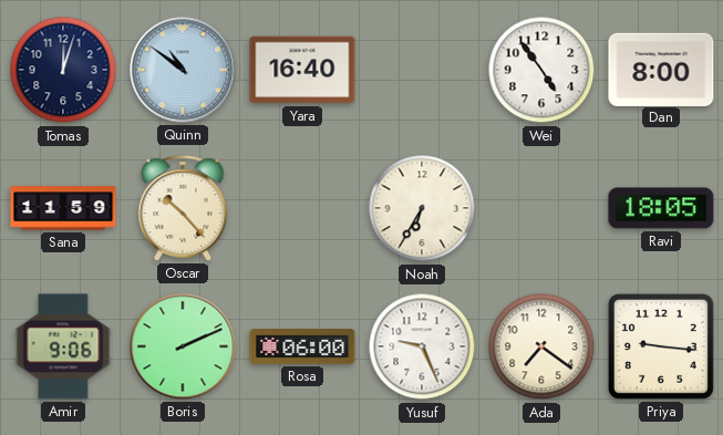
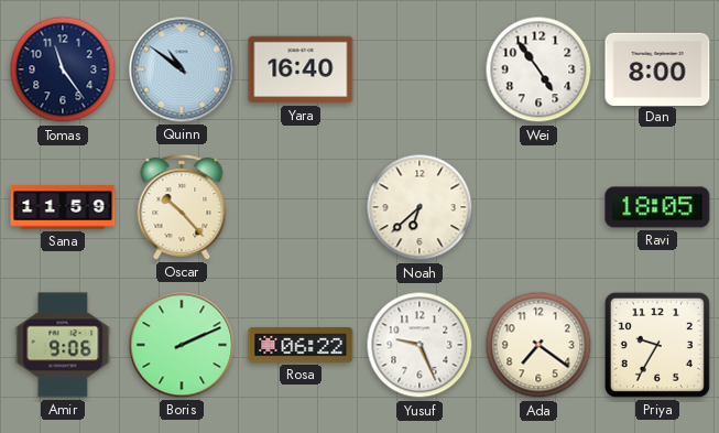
Tomas: 12:03 -> 11:24
Noah: 6:35 -> 6:38
Rosa: 06:00 -> 06:22
Priya: 9:16 -> 9:35
